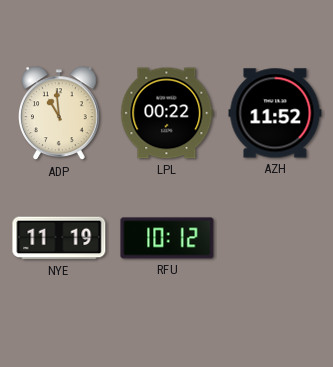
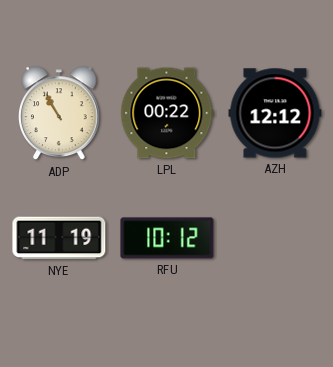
ADP: 10:59 -> 10:55
AZH: 11:52 -> 12:12
